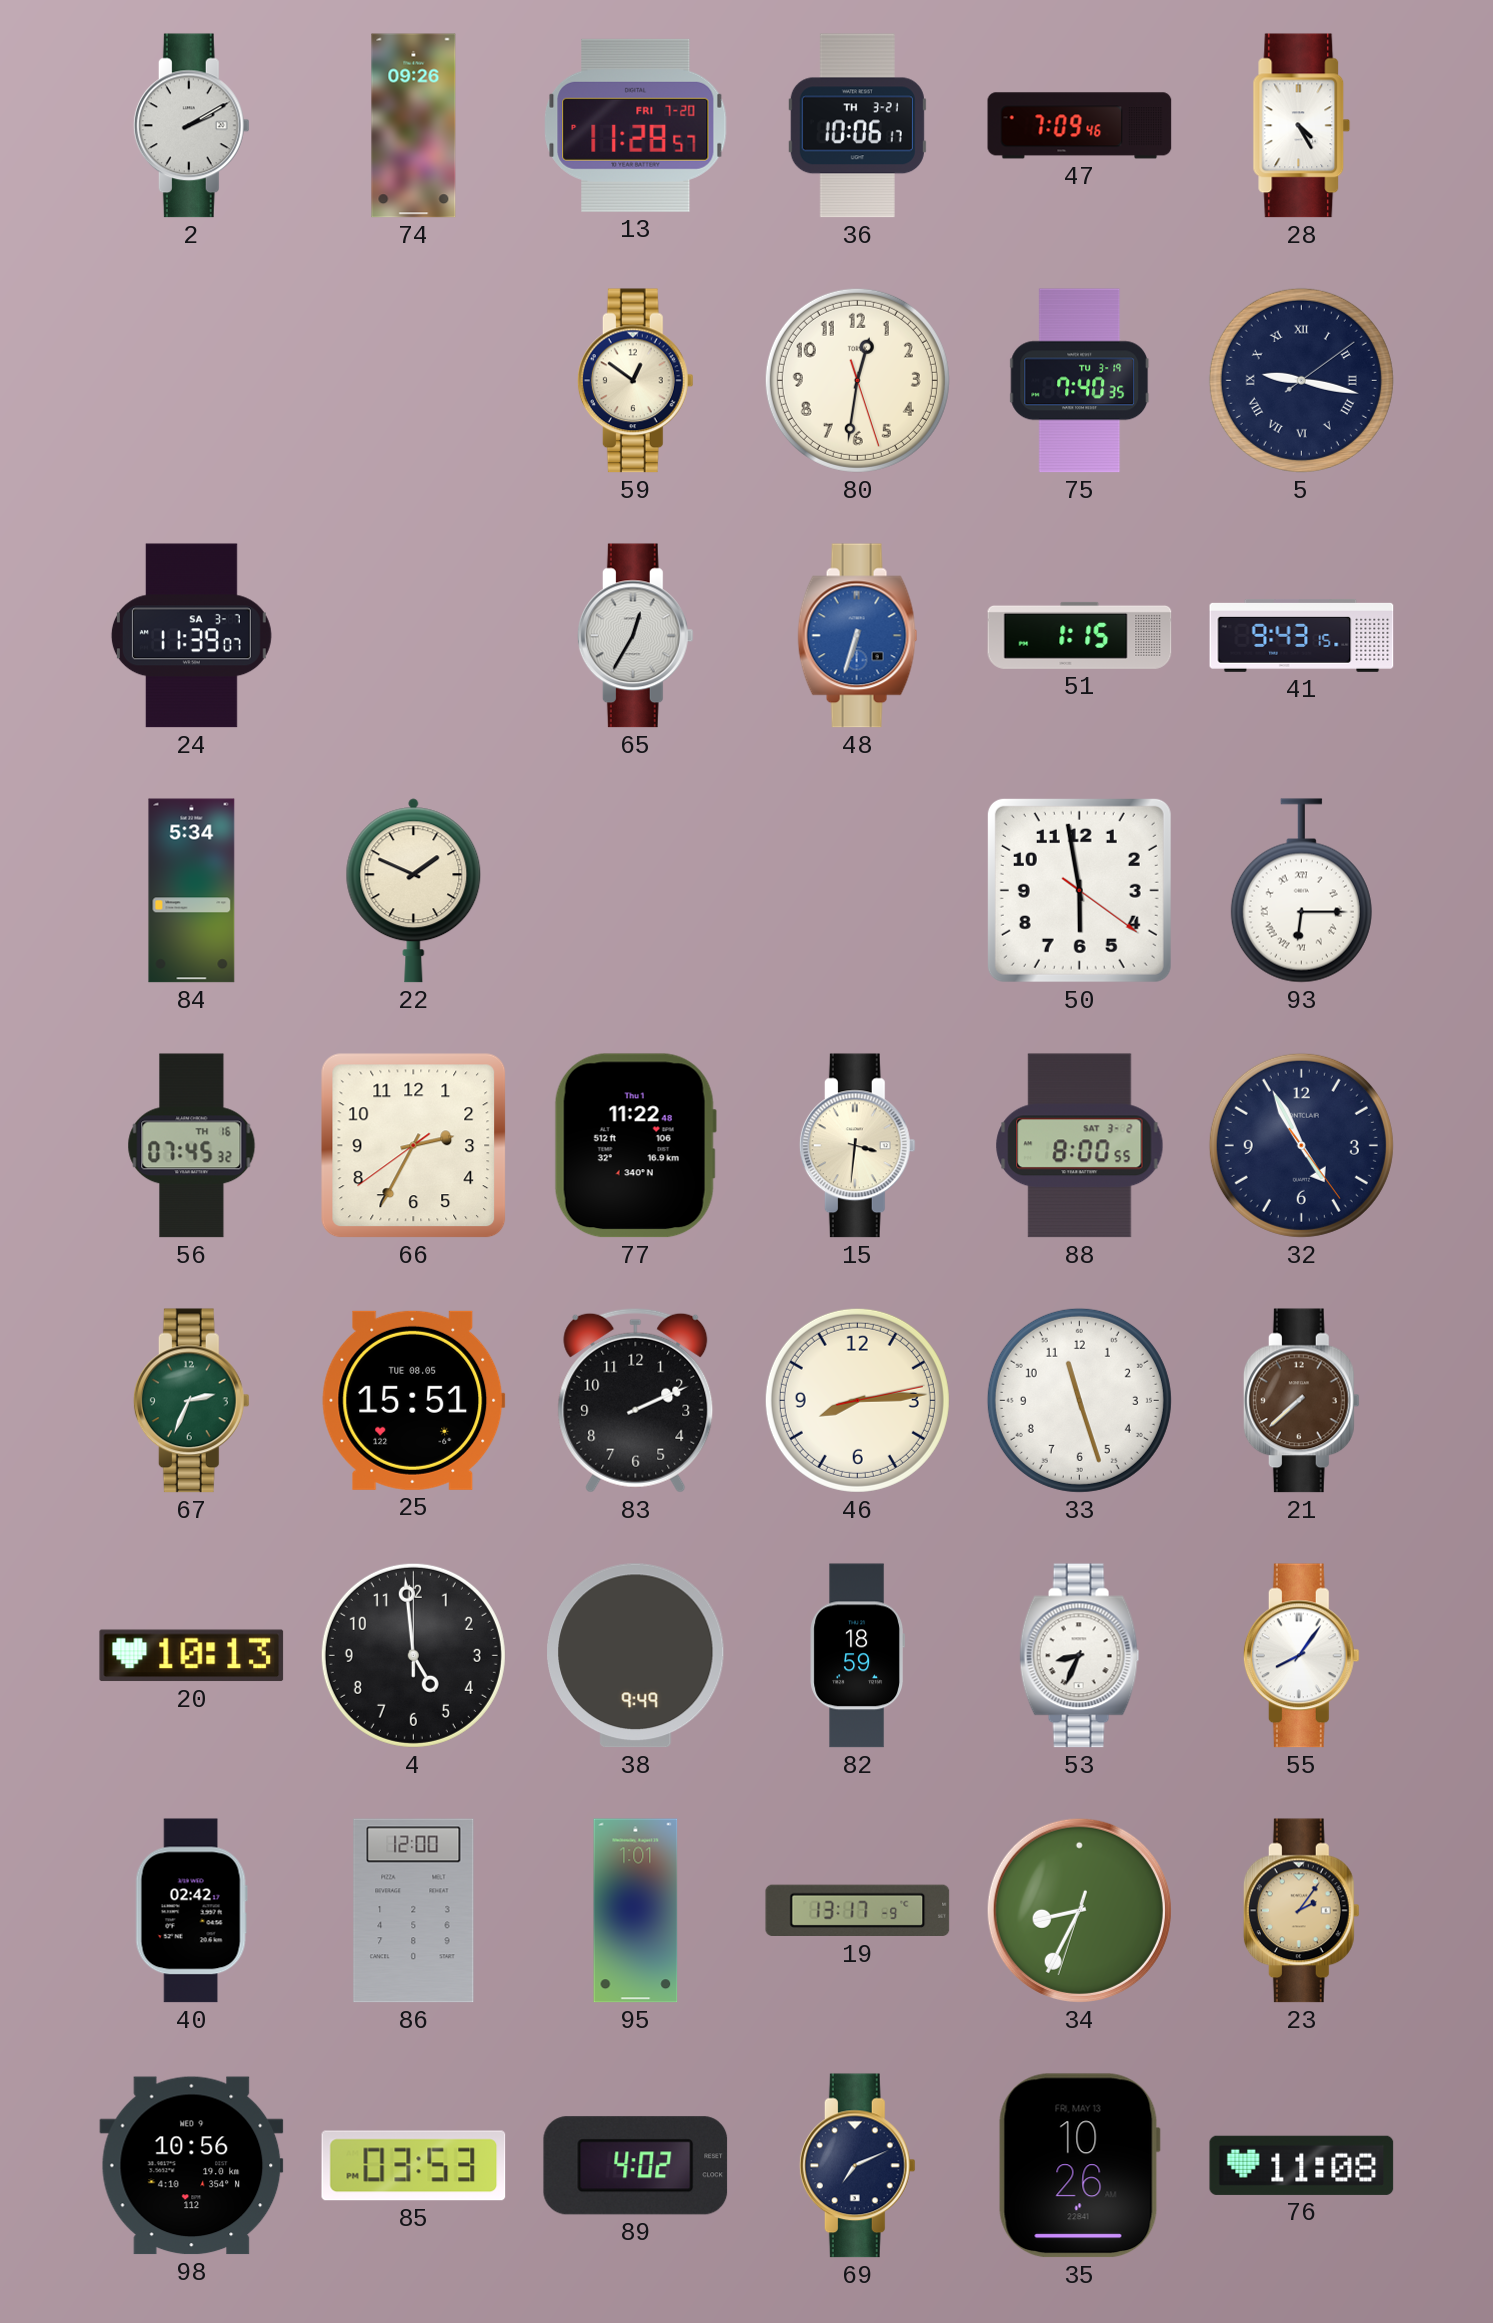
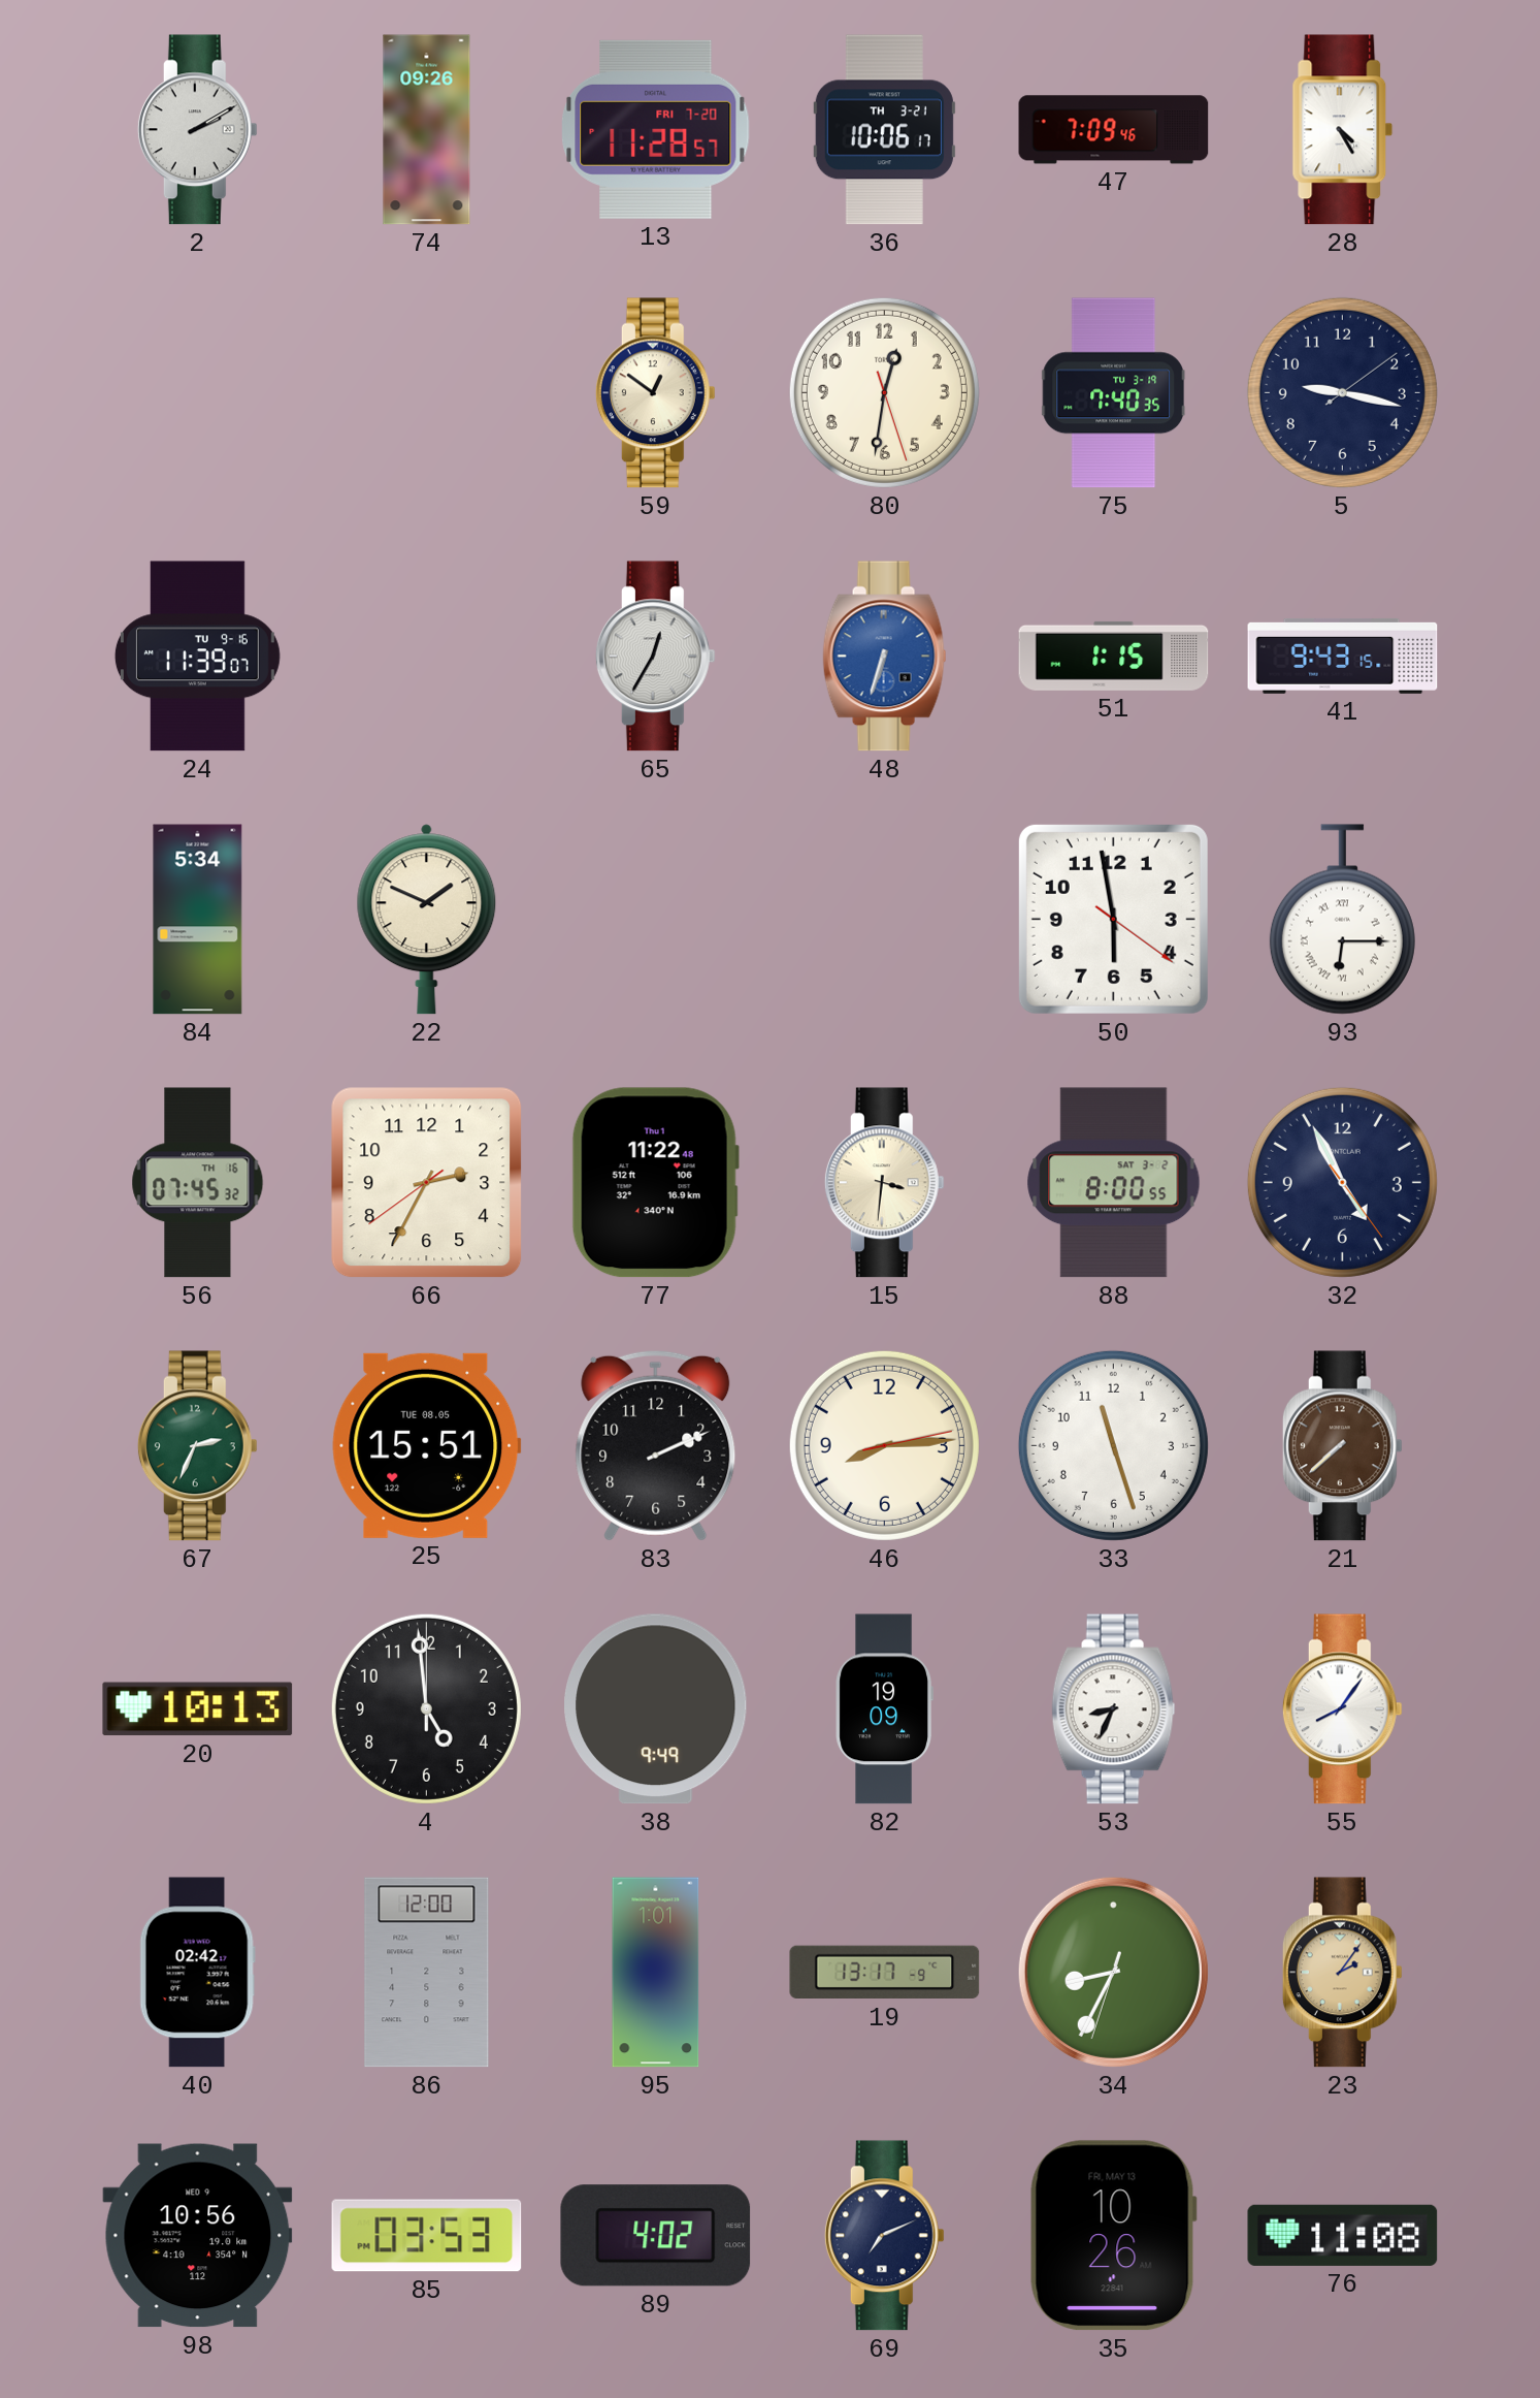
5 numerals: Roman -> Arabic
24 date: SA 3-7 -> TU 9-16
82: 18:59 -> 19:09
